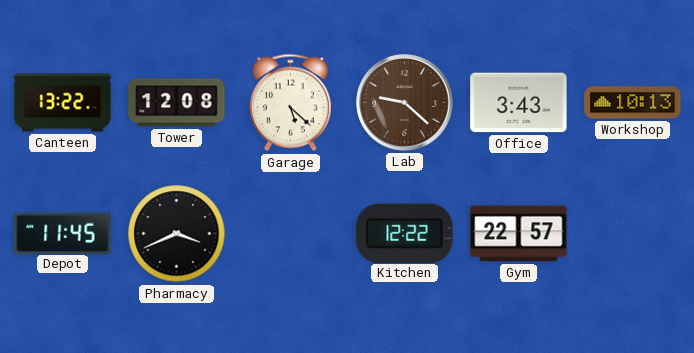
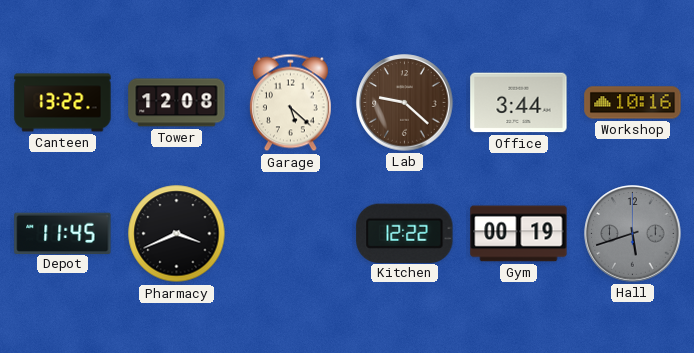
Office: 3:43 -> 3:44
Workshop: 10:13 -> 10:16
Gym: 22:57 -> 00:19
Hall: none -> 5:42
